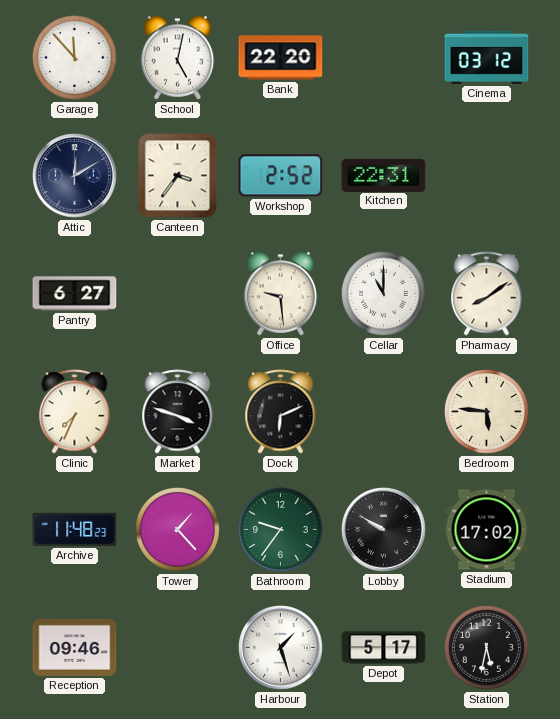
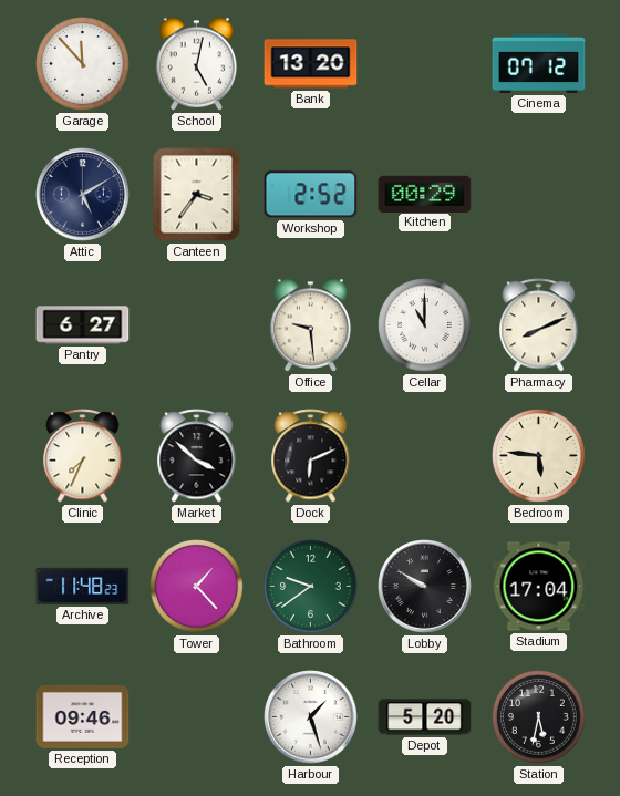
Bank: 22:20 -> 13:20
Cinema: 03:12 -> 07:12
Attic: 12:10 -> 5:10
Kitchen: 22:31 -> 00:29
Pharmacy: 8:09 -> 8:11
Market: 3:48 -> 3:52
Bathroom: 9:36 -> 9:39
Stadium: 17:02 -> 17:04
Depot: 5:17 -> 5:20
